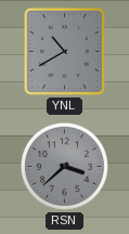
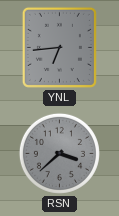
YNL: 10:40 -> 6:44
